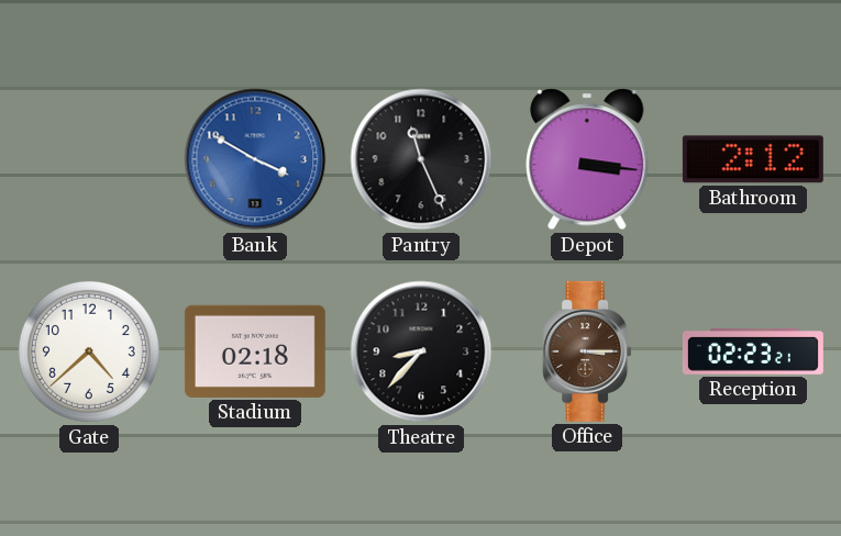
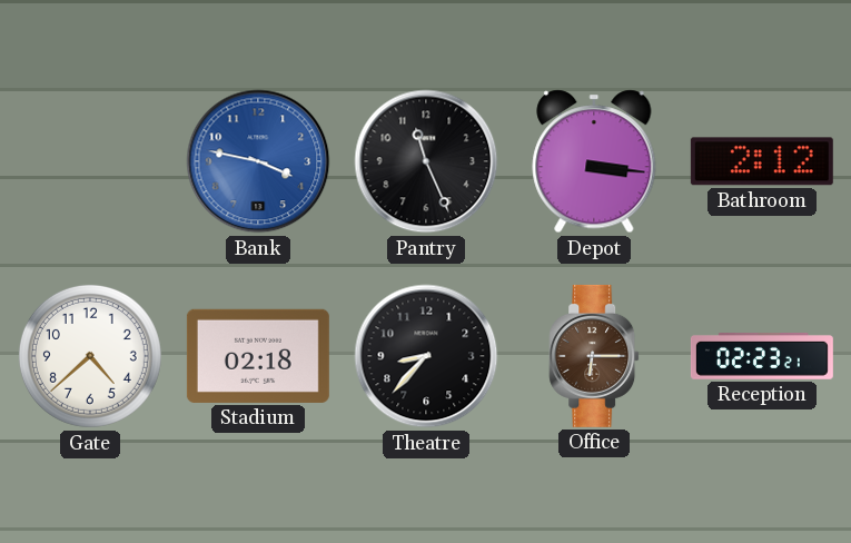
Bank: 3:50 -> 3:47
Office: 3:15 -> 6:15
